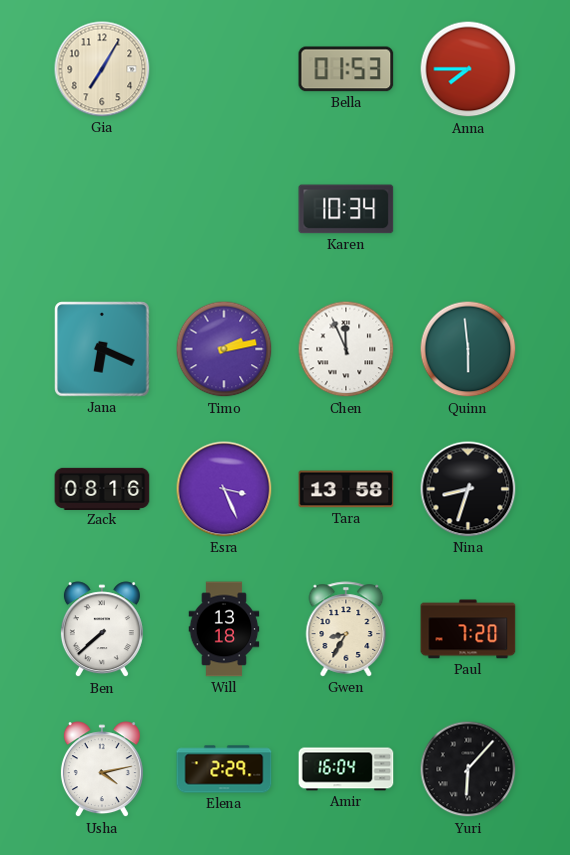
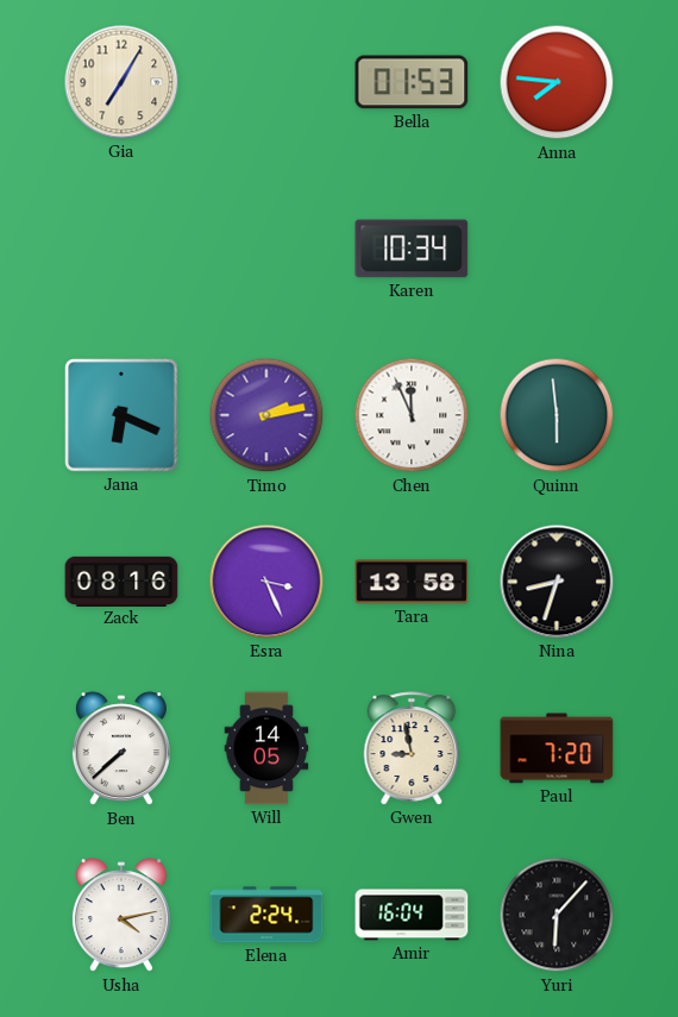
Anna: 7:45 -> 7:46
Will: 13:18 -> 14:05
Gwen: 8:35 -> 8:58
Elena: 2:29 -> 2:24
